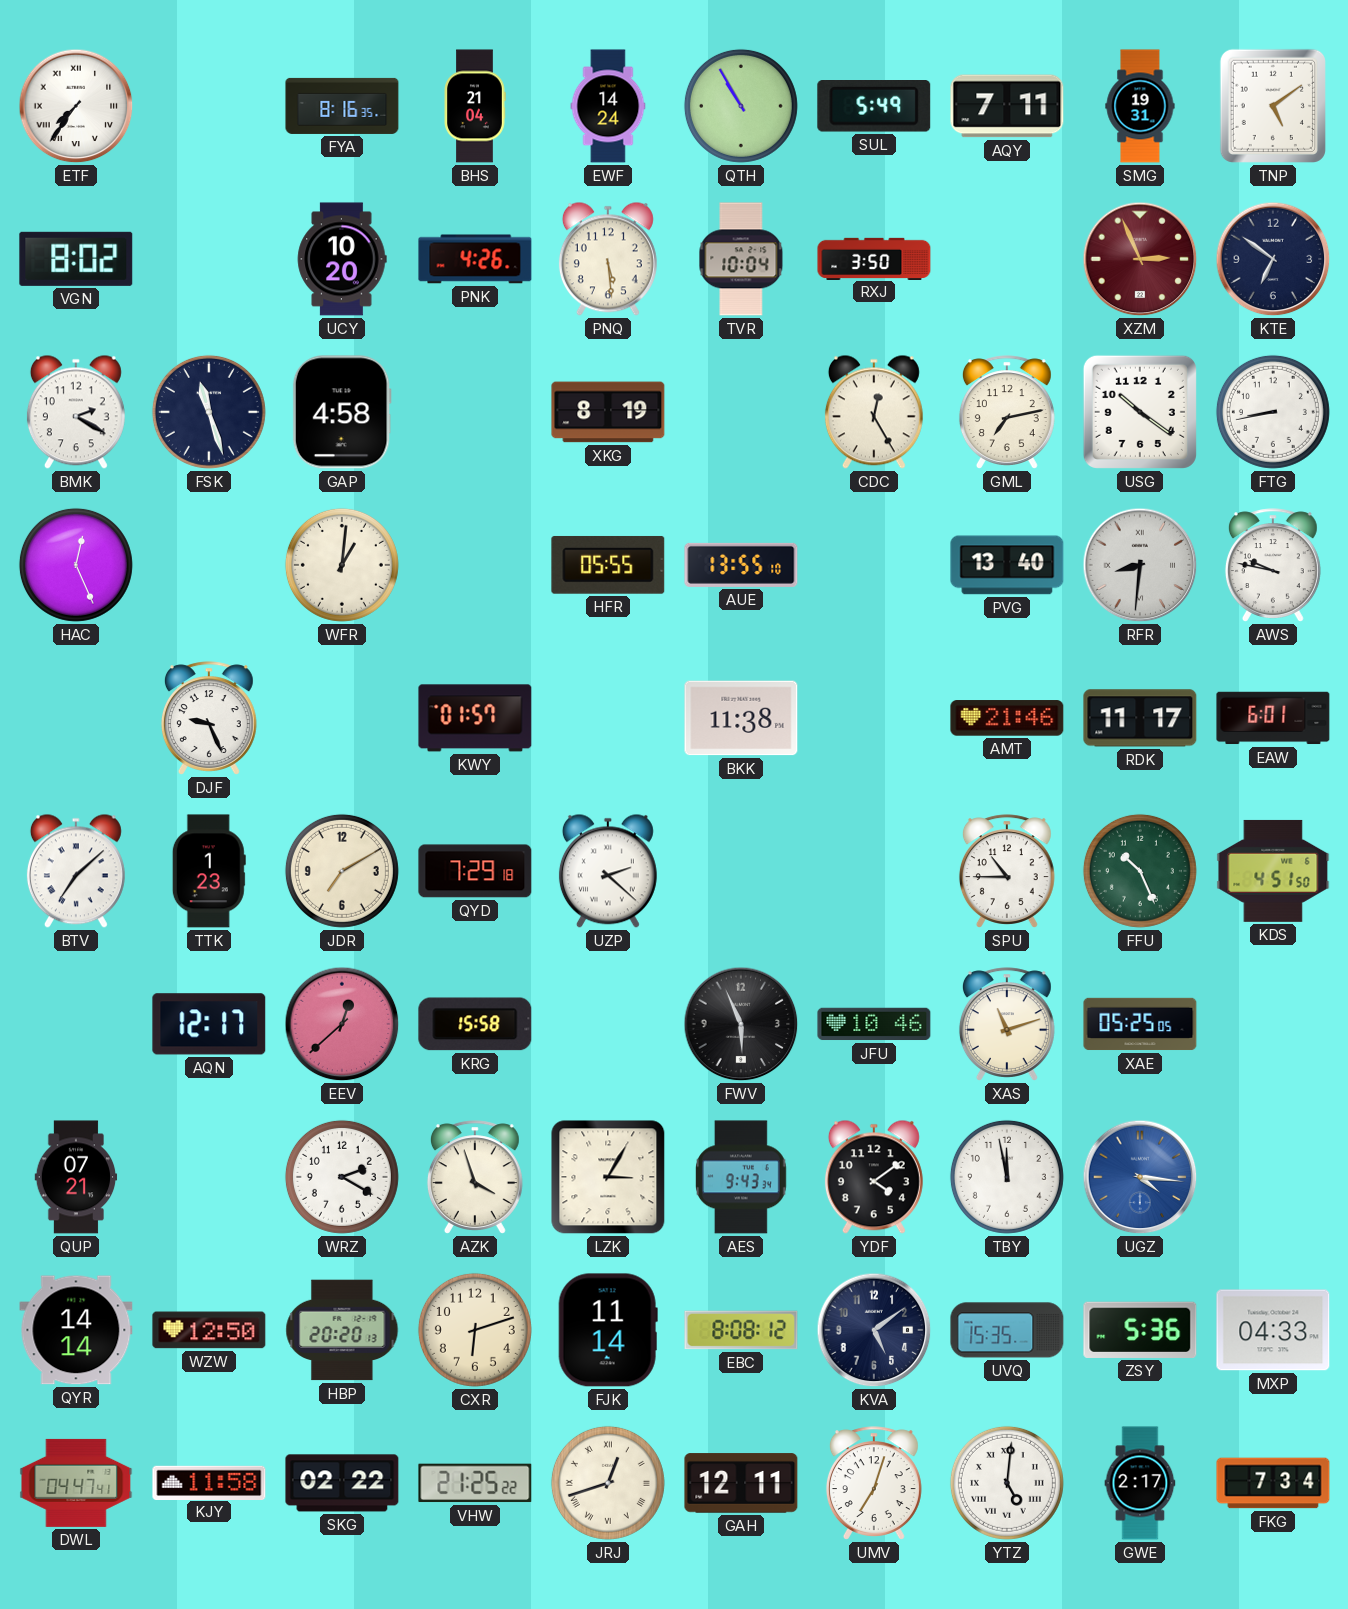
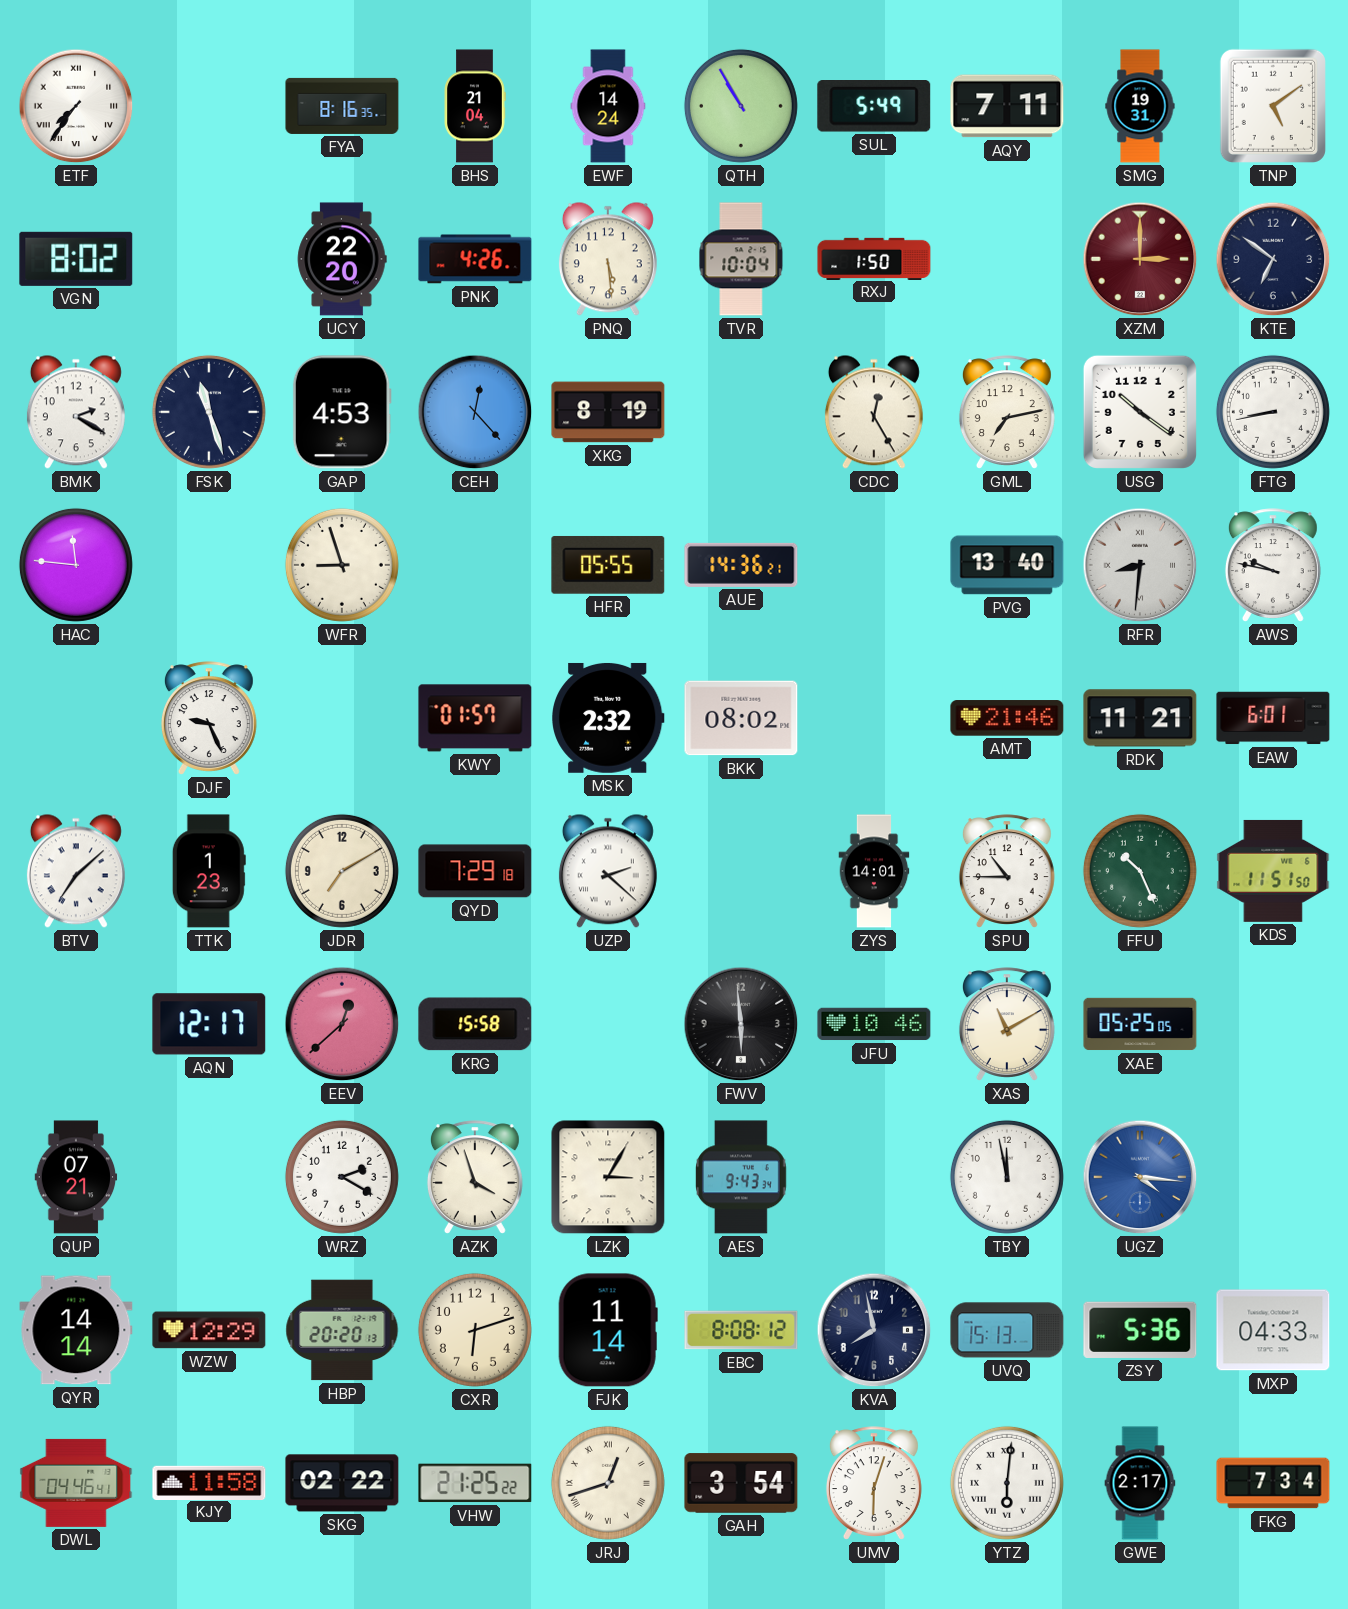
UCY: 10:20 -> 22:20
RXJ: 3:50 -> 1:50
XZM: 2:56 -> 3:00
GAP: 4:58 -> 4:53
CEH: none -> 12:23
HAC: 12:26 -> 11:46
WFR: 1:01 -> 8:57
AUE: 13:55 -> 14:36
MSK: none -> 2:32
BKK: 11:38 -> 08:02
RDK: 11:17 -> 11:21
ZYS: none -> 14:01
KDS: 4:51 -> 11:51
FWV: 5:56 -> 5:59
XAS: 11:12 -> 11:10
YDF: 4:09 -> none
WZW: 12:50 -> 12:29
KVA: 5:09 -> 7:58
UVQ: 15:35 -> 15:13
DWL: 04:47 -> 04:46
GAH: 12:11 -> 3:54
UMV: 7:03 -> 6:03
YTZ: 5:01 -> 6:01
